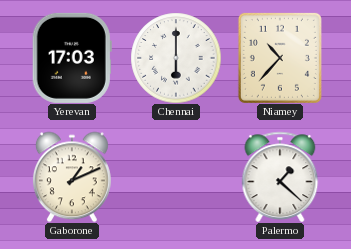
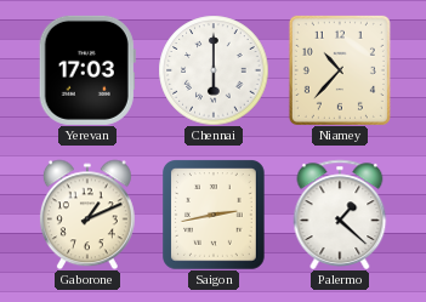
Saigon: none -> 2:43
